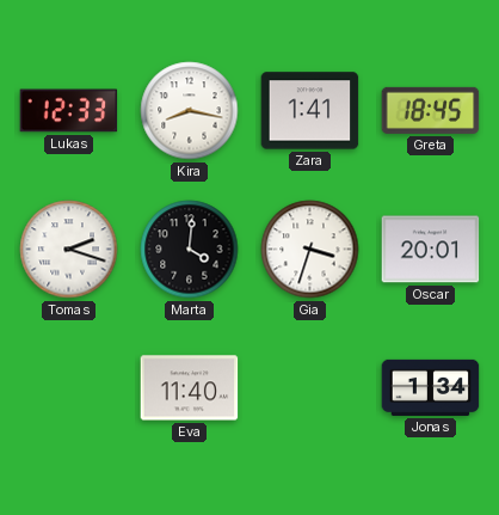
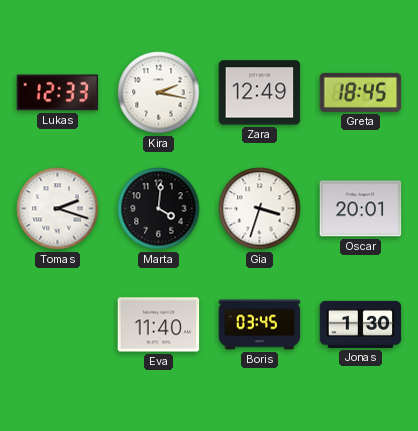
Kira: 8:17 -> 2:17
Zara: 1:41 -> 12:49
Boris: none -> 03:45
Jonas: 1:34 -> 1:30
